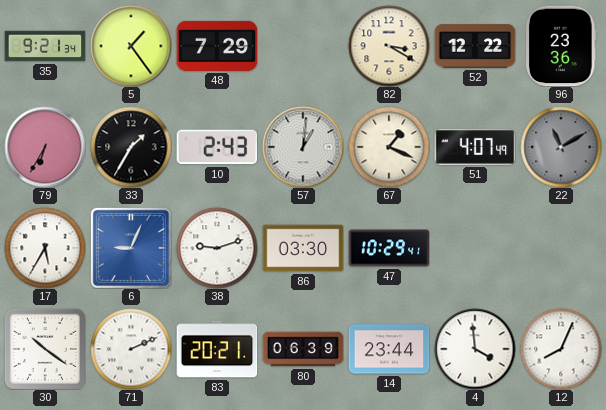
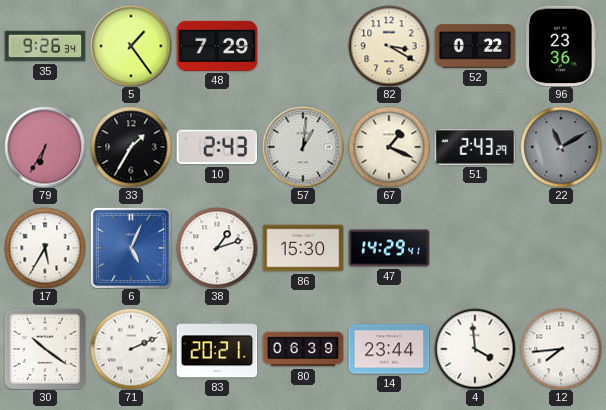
35: 9:21 -> 9:26
52: 12:22 -> 0:22
51: 4:07 -> 2:43
6: 9:04 -> 5:04
38: 9:12 -> 1:12
86: 03:30 -> 15:30
47: 10:29 -> 14:29
12: 8:04 -> 7:44
